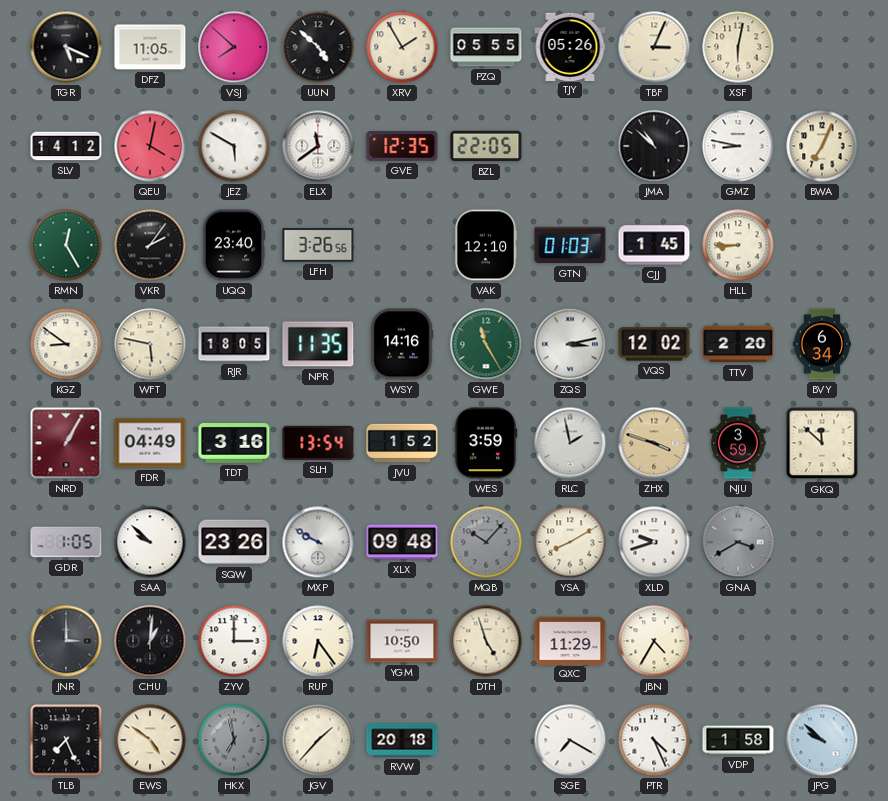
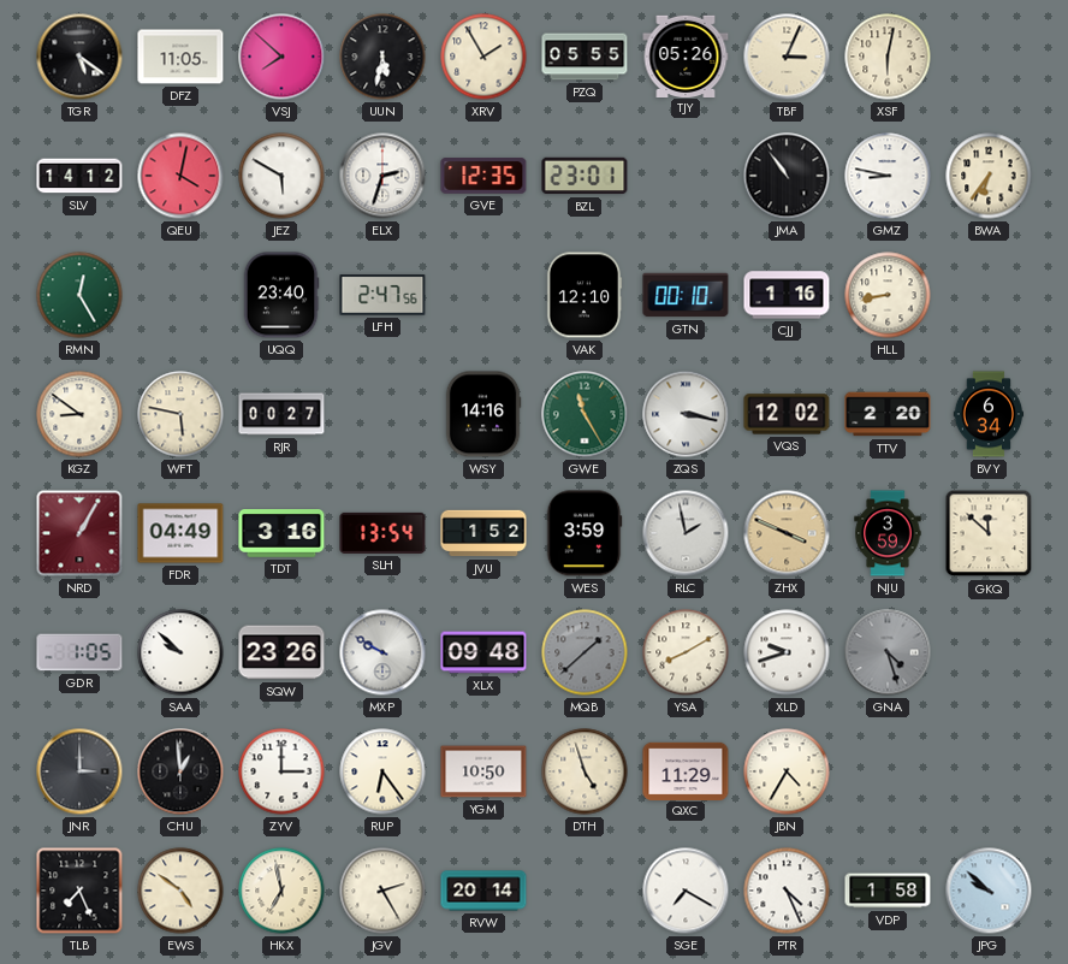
TGR: 5:19 -> 5:21
UUN: 4:52 -> 5:32
ELX: 11:39 -> 2:33
BZL: 22:05 -> 23:01
JMA: 10:52 -> 10:54
BWA: 7:04 -> 6:36
VKR: 2:06 -> none
LFH: 3:26 -> 2:47
GTN: 01:03 -> 00:10
CJJ: 1:45 -> 1:16
HLL: 8:45 -> 8:43
RJR: 18:05 -> 00:27
NPR: 11:35 -> none
ZQS: 3:13 -> 3:17
ZHX: 3:48 -> 3:49
MQB: 10:07 -> 1:38
GNA: 3:40 -> 4:27
CHU: 1:01 -> 12:59
HKX dial: grey -> cream
JGV: 1:37 -> 2:25
RVW: 20:18 -> 20:14
